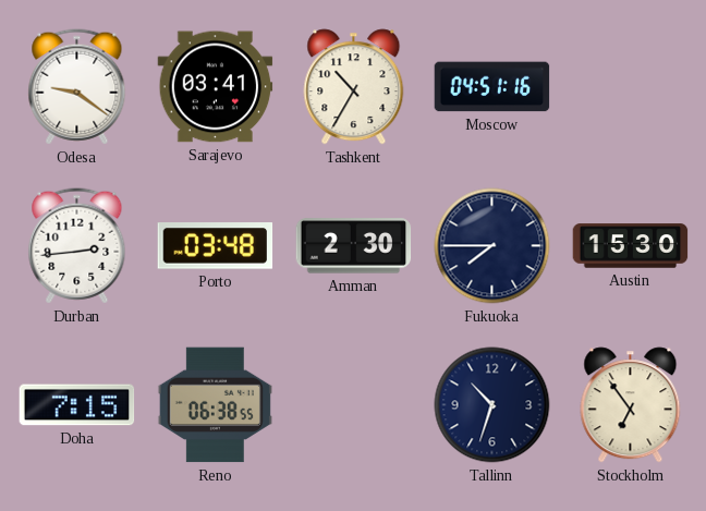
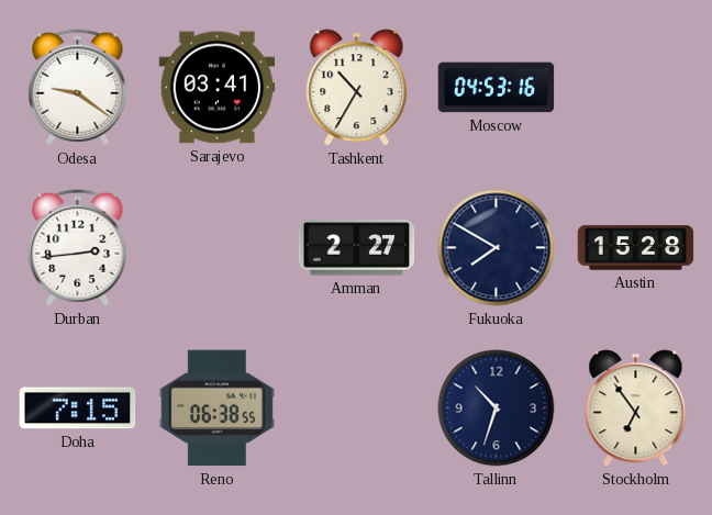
Moscow: 04:51 -> 04:53
Porto: 03:48 -> none
Amman: 2:30 -> 2:27
Fukuoka: 7:45 -> 7:50
Austin: 15:30 -> 15:28
